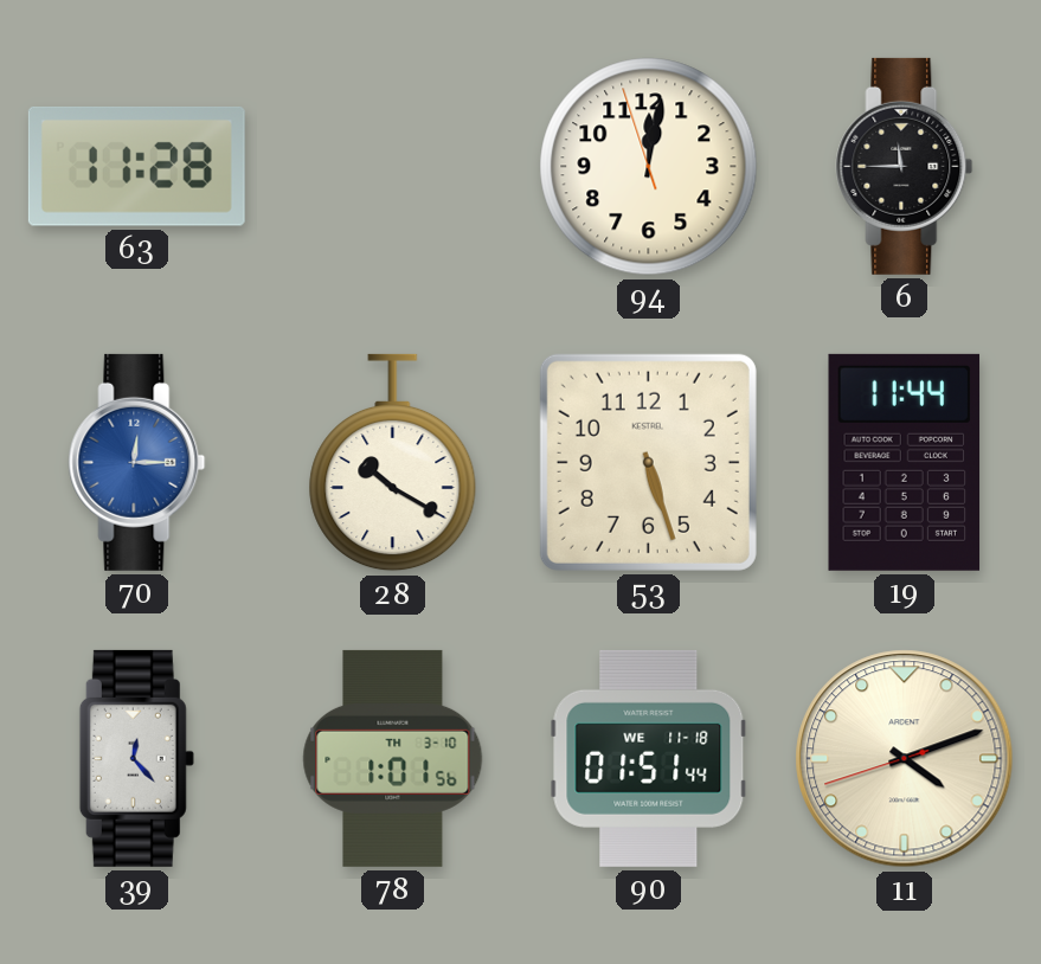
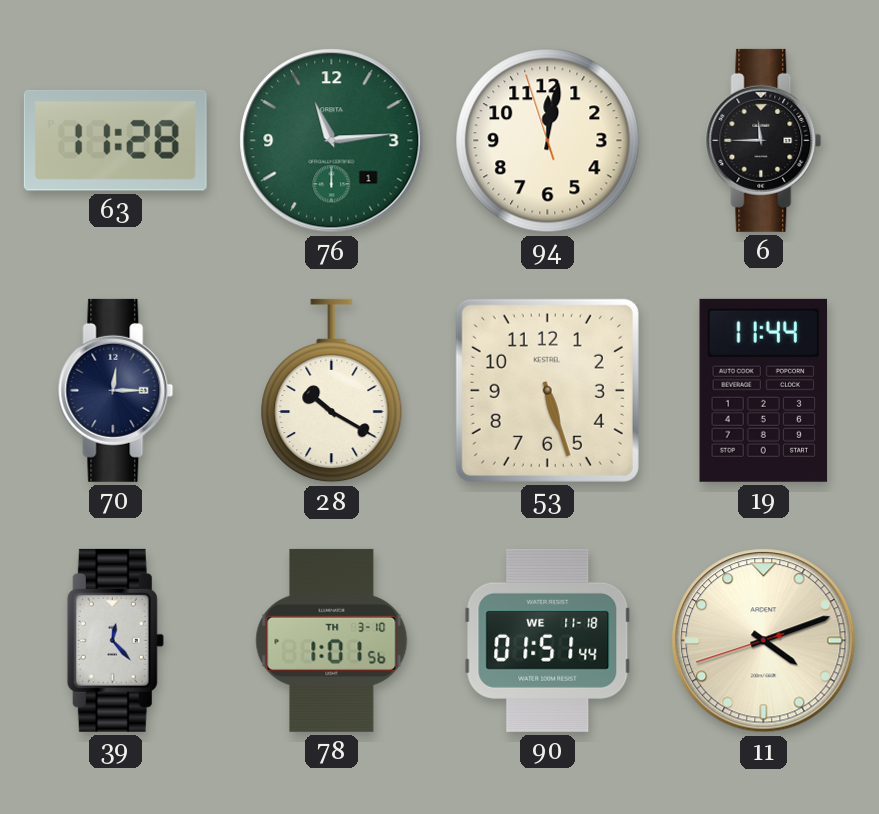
76: none -> 11:14
70 dial: blue -> navy
